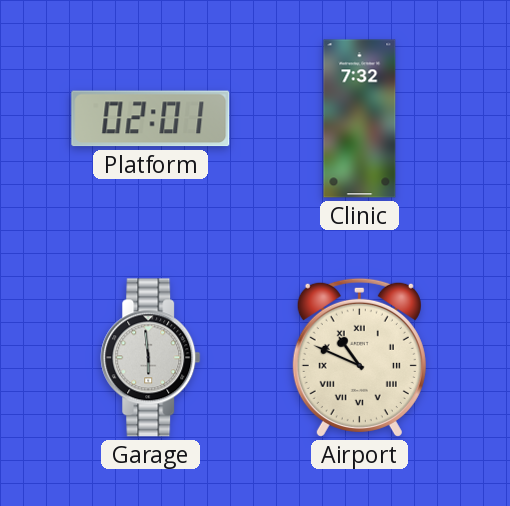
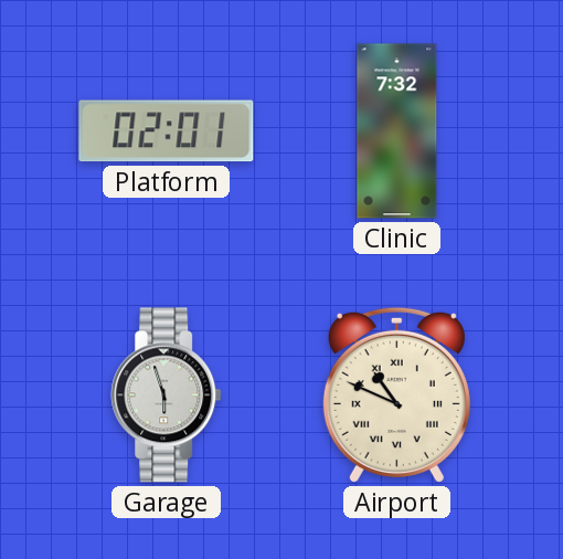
Garage: 5:59 -> 5:57
